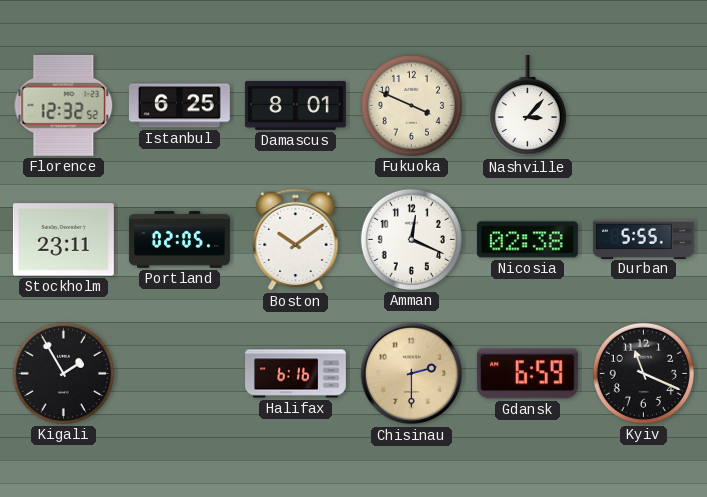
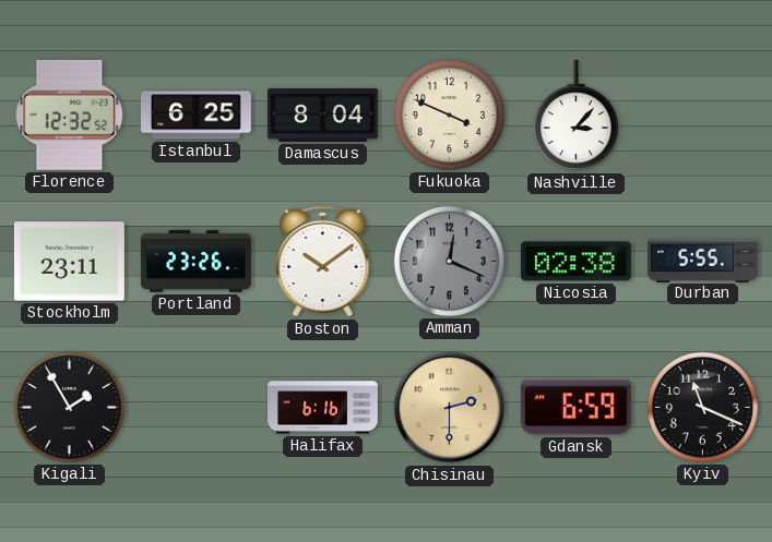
Damascus: 8:01 -> 8:04
Portland: 02:05 -> 23:26
Amman dial: white -> grey
